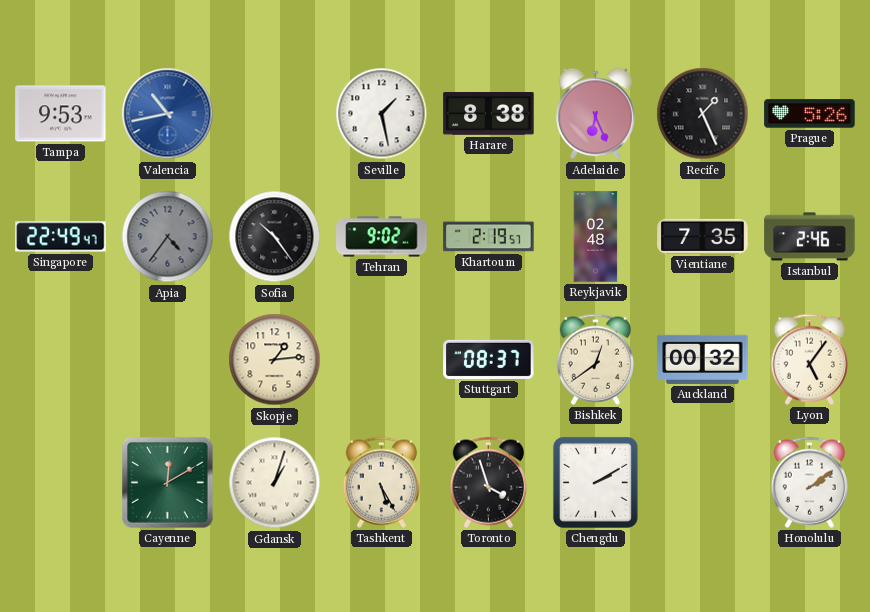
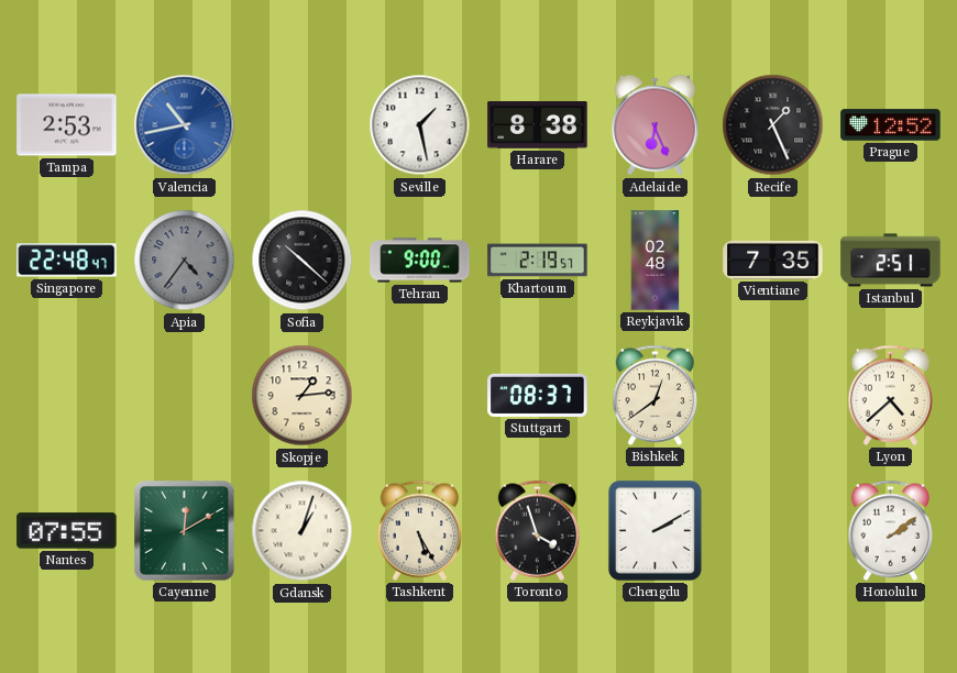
Tampa: 9:53 -> 2:53
Prague: 5:26 -> 12:52
Singapore: 22:49 -> 22:48
Sofia: 10:24 -> 10:22
Tehran: 9:02 -> 9:00
Istanbul: 2:46 -> 2:51
Auckland: 00:32 -> none
Lyon: 5:06 -> 4:38
Nantes: none -> 07:55
